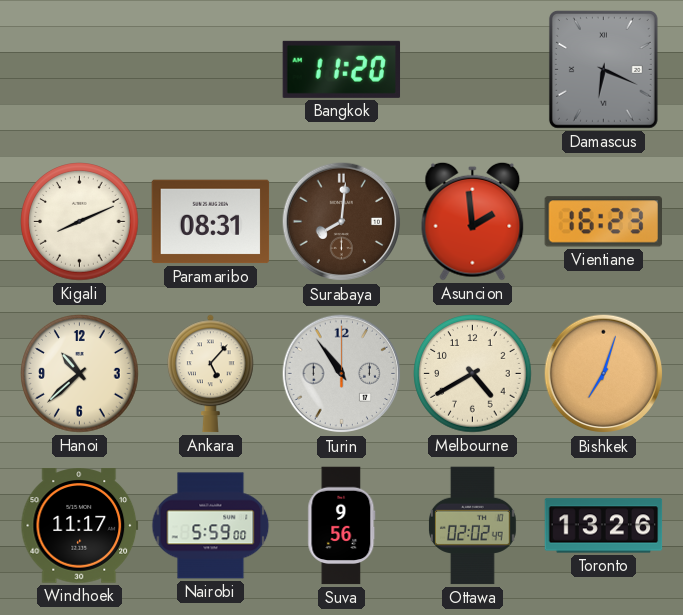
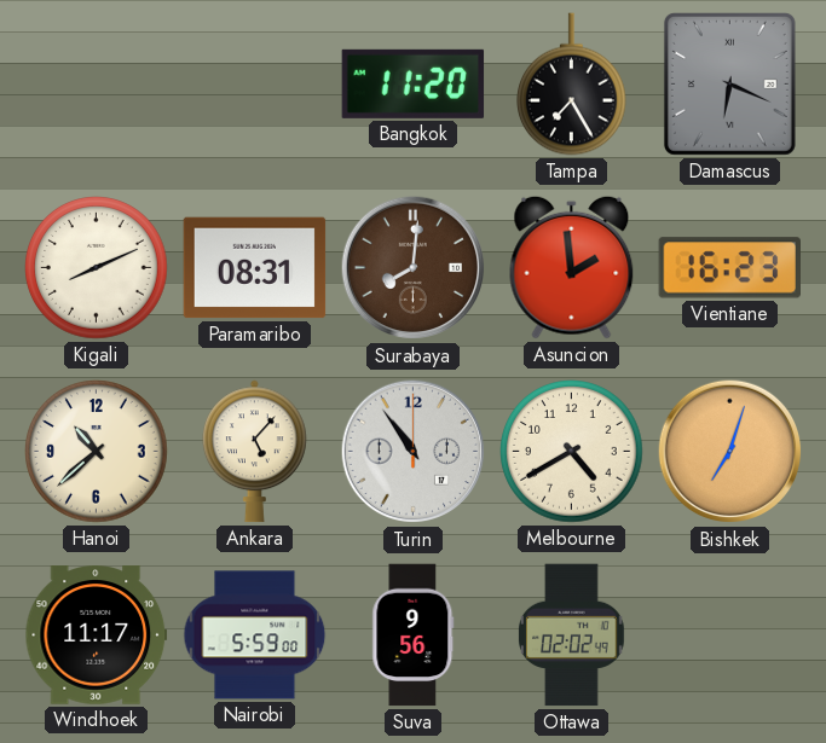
Tampa: none -> 7:25
Toronto: 13:26 -> none
